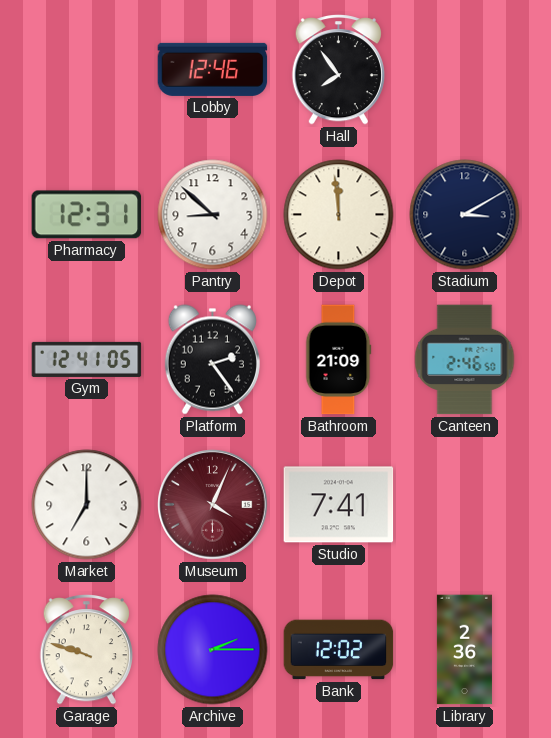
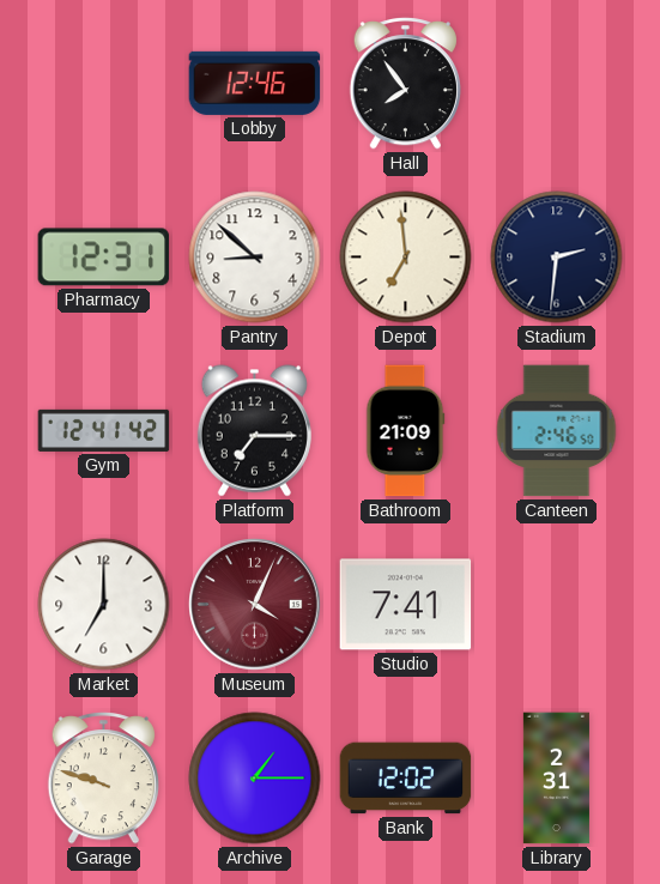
Depot: 11:59 -> 6:59
Stadium: 3:10 -> 2:31
Gym: 12:41:05 -> 12:41:42
Platform: 2:24 -> 7:15
Archive: 2:15 -> 1:15
Library: 2:36 -> 2:31
